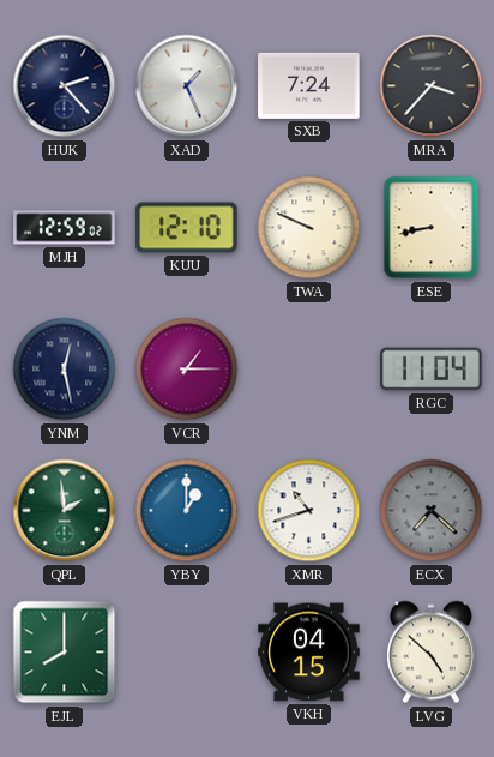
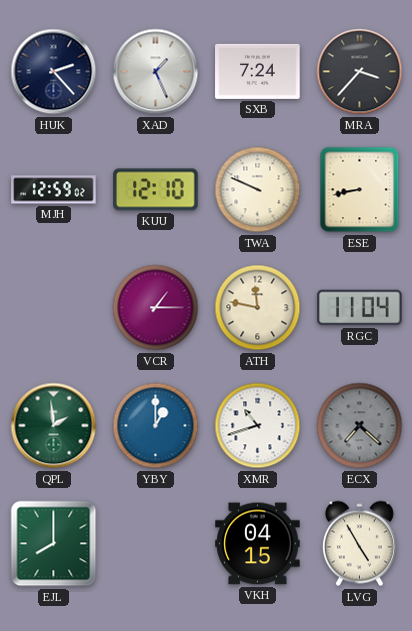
YNM: 12:28 -> none
ATH: none -> 11:47
LVG: 4:52 -> 4:55
